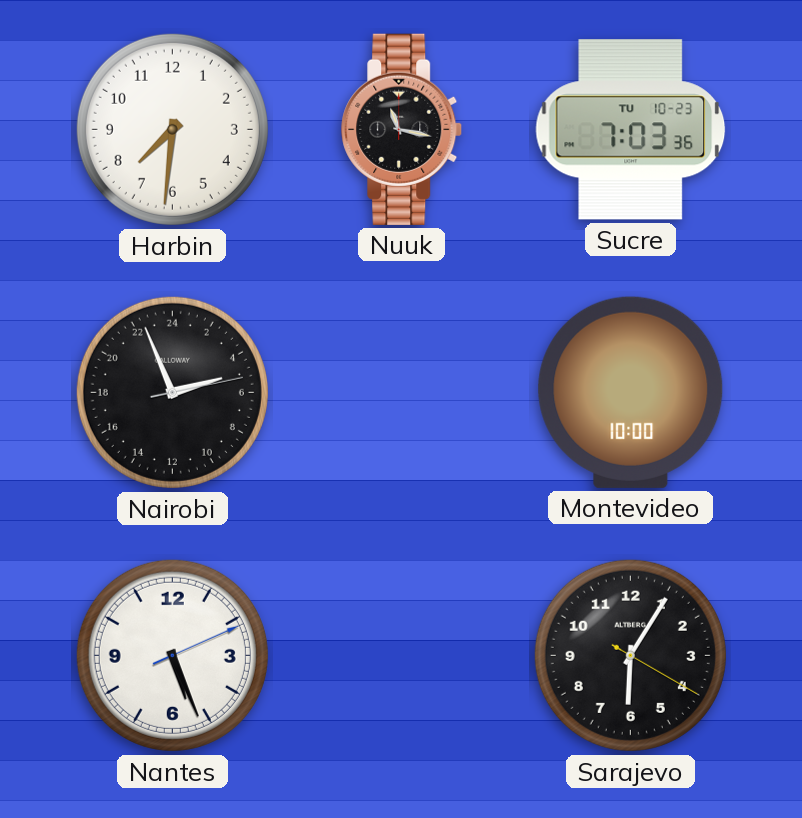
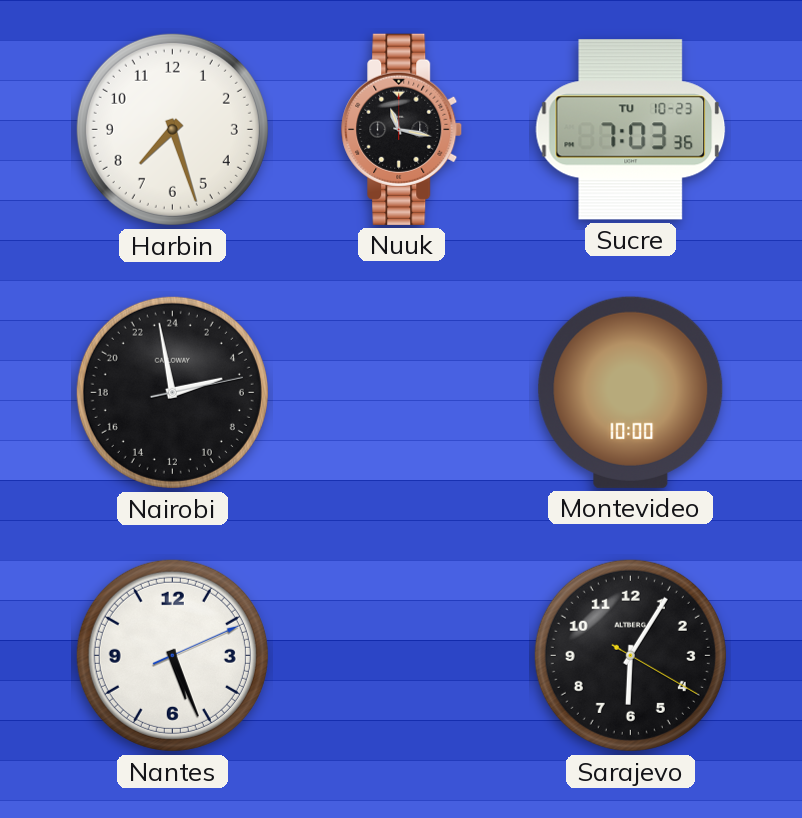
Harbin: 7:31 -> 7:27
Nairobi: 4:56 -> 4:58
